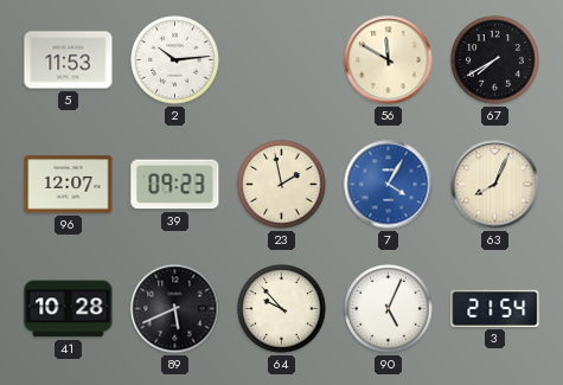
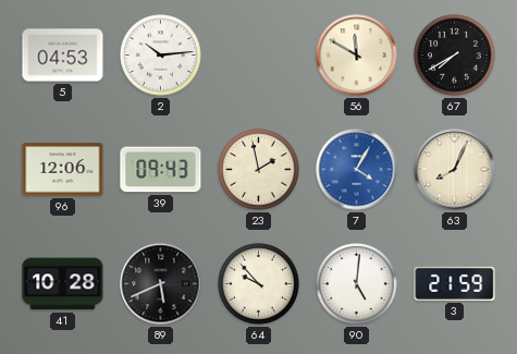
5: 11:53 -> 04:53
96: 12:07 -> 12:06
39: 09:23 -> 09:43
90: 5:04 -> 5:01
3: 21:54 -> 21:59
